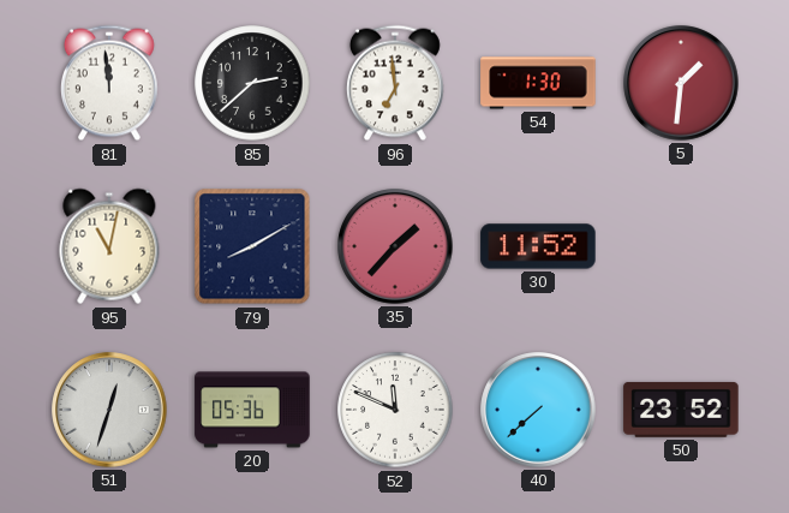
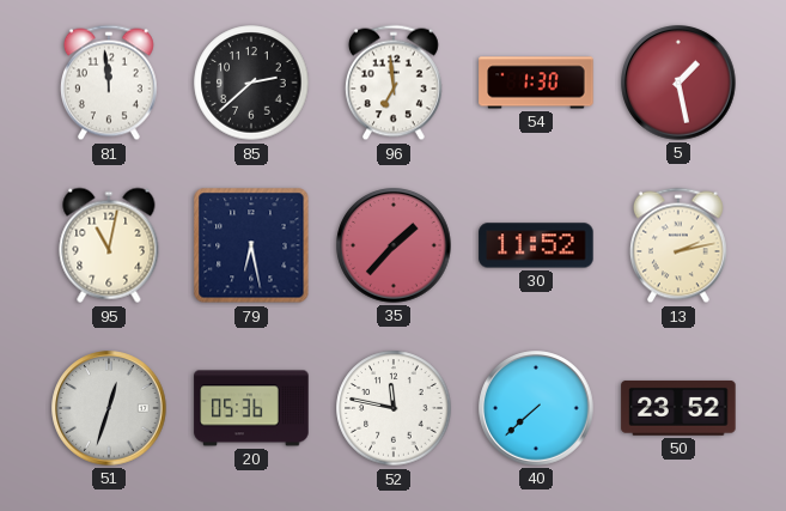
5: 1:31 -> 1:28
79: 8:10 -> 6:28
13: none -> 2:13
52: 11:49 -> 11:47
